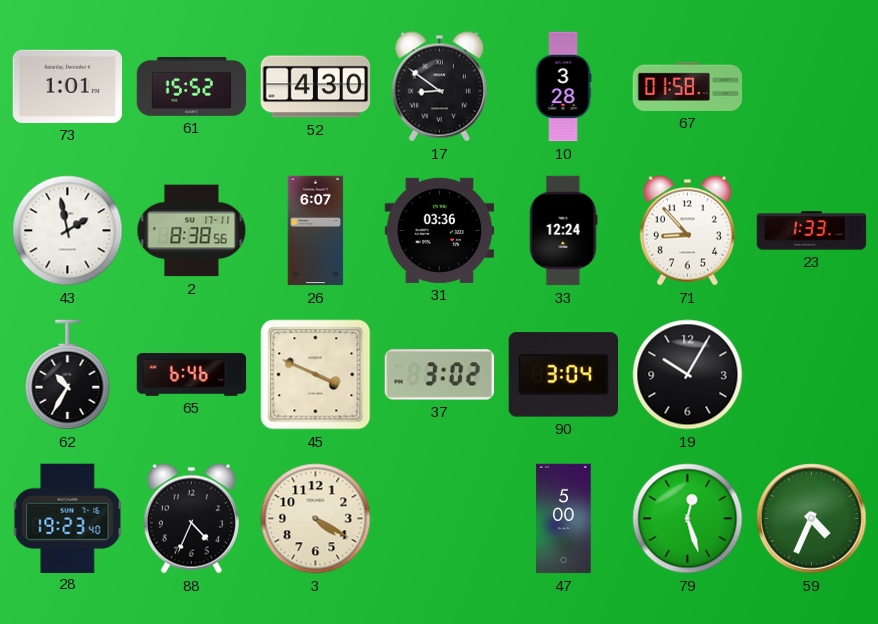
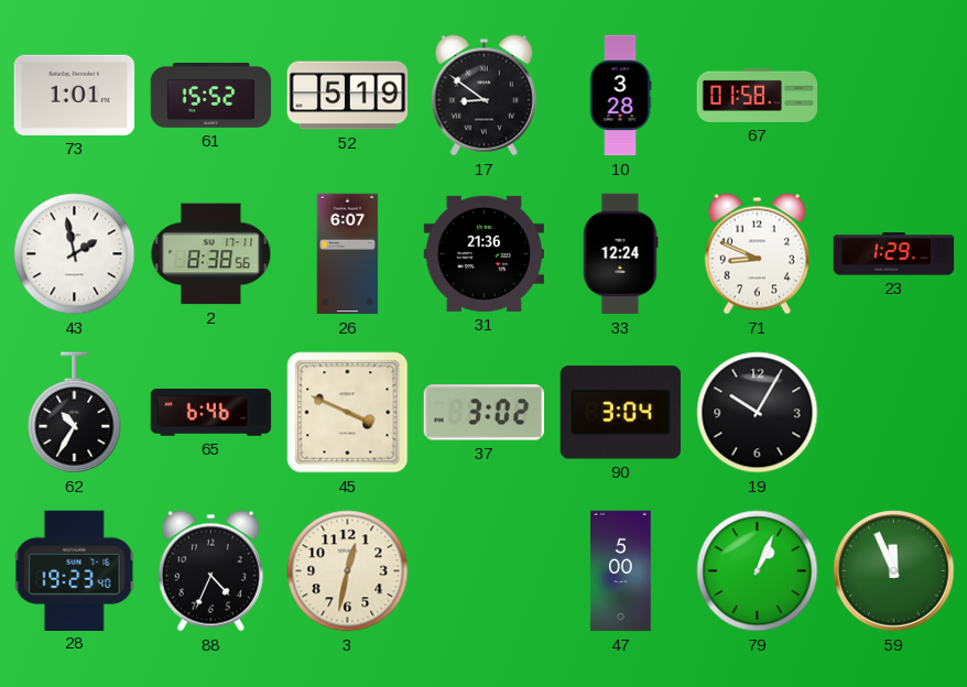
52: 4:30 -> 5:19
31: 03:36 -> 21:36
71: 8:53 -> 8:49
23: 1:33 -> 1:29
3: 4:20 -> 12:32
79: 12:27 -> 1:04
59: 4:34 -> 11:56
